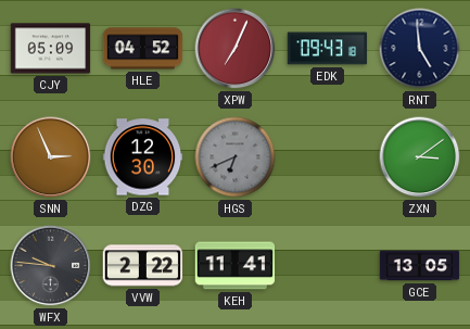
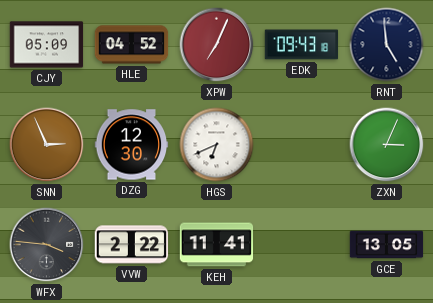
HGS dial: grey -> white
ZXN: 3:09 -> 3:04
WFX: 9:46 -> 3:46
